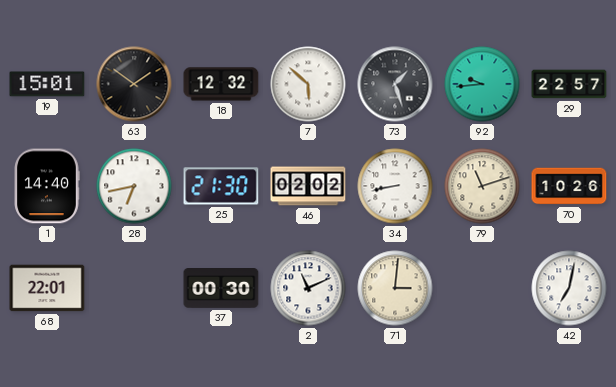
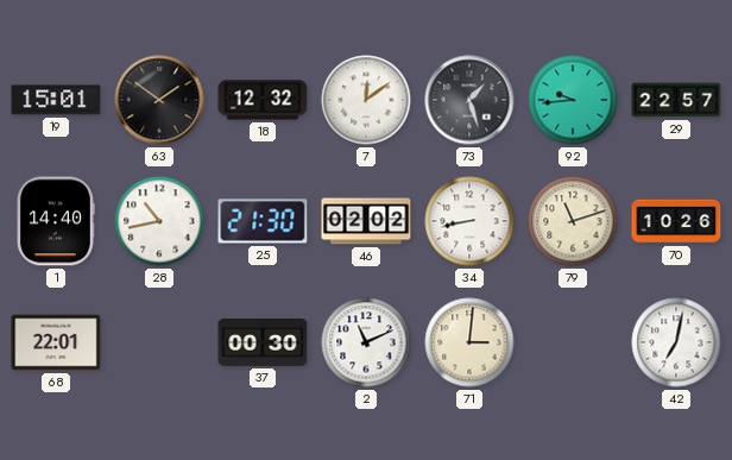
7: 5:52 -> 12:09
28: 6:43 -> 10:43
